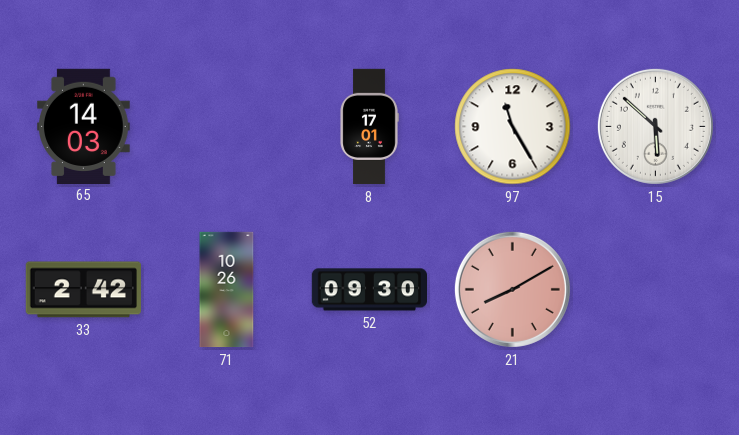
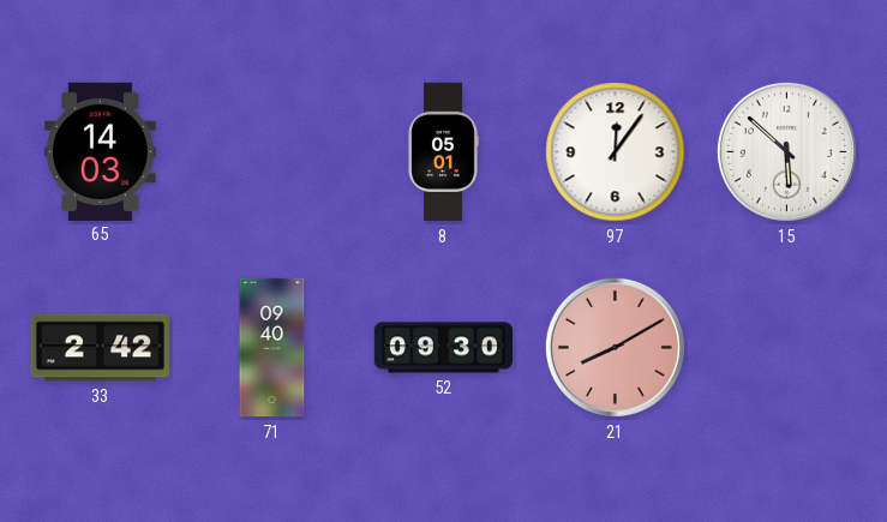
8: 17:01 -> 05:01
97: 11:25 -> 12:06
71: 10:26 -> 09:40
